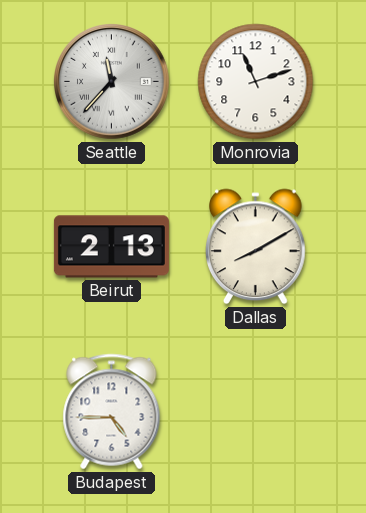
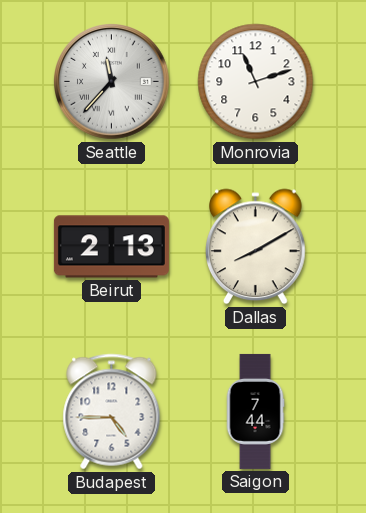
Saigon: none -> 7:44
